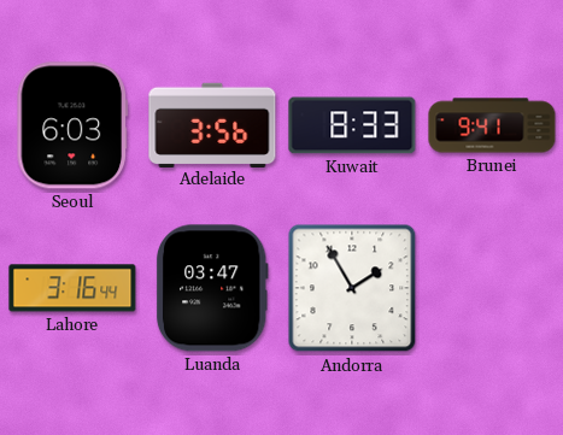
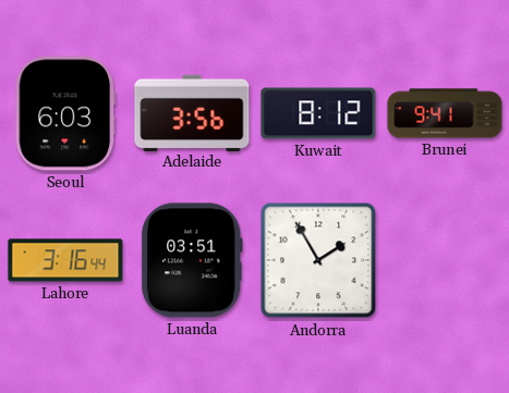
Kuwait: 8:33 -> 8:12
Luanda: 03:47 -> 03:51
